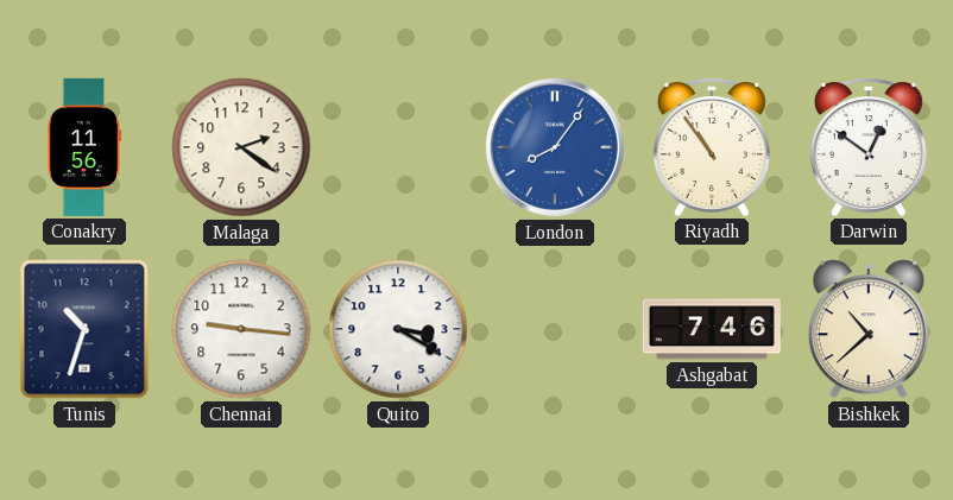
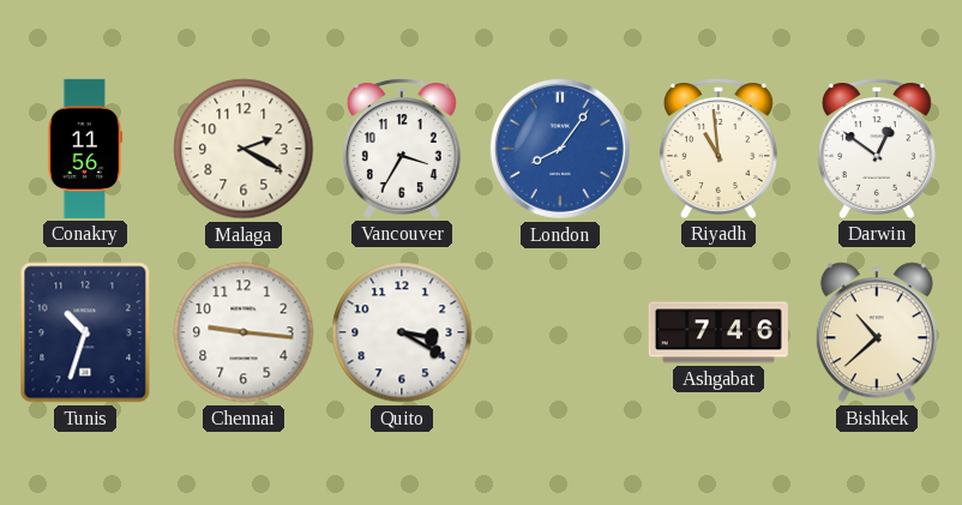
Malaga: 2:21 -> 2:20
Vancouver: none -> 3:35
Riyadh: 10:54 -> 10:59
